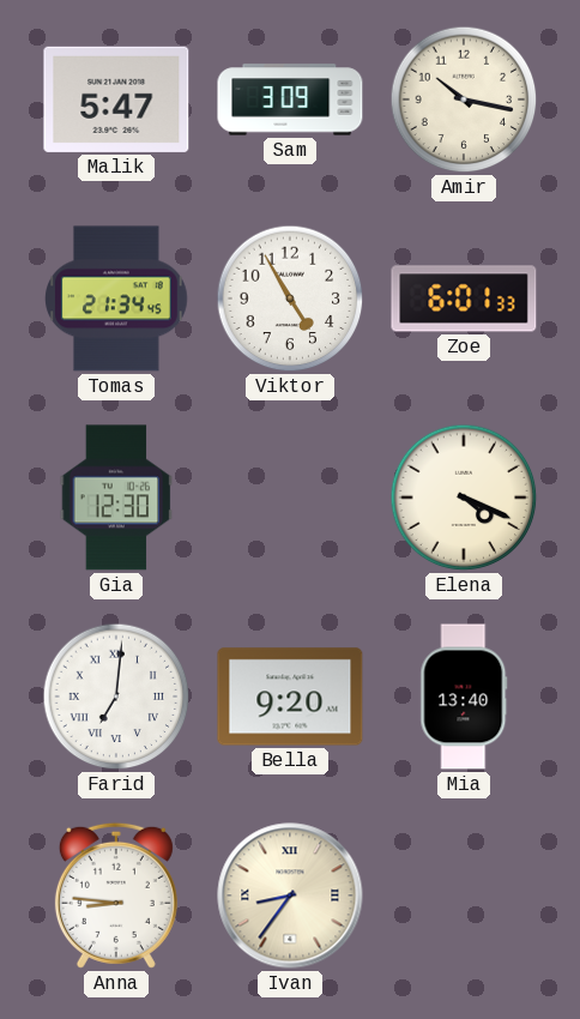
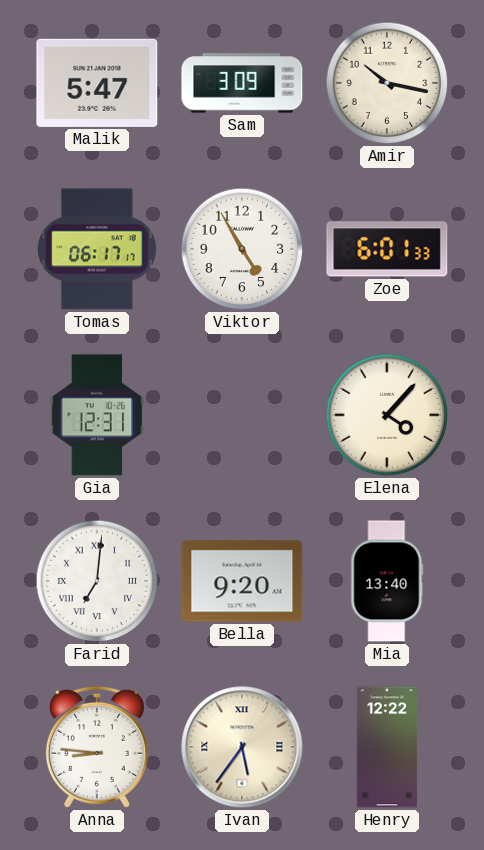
Tomas: 21:34 -> 06:17
Gia: 12:30 -> 12:31
Elena: 4:19 -> 4:07
Ivan: 8:36 -> 5:36
Henry: none -> 12:22
